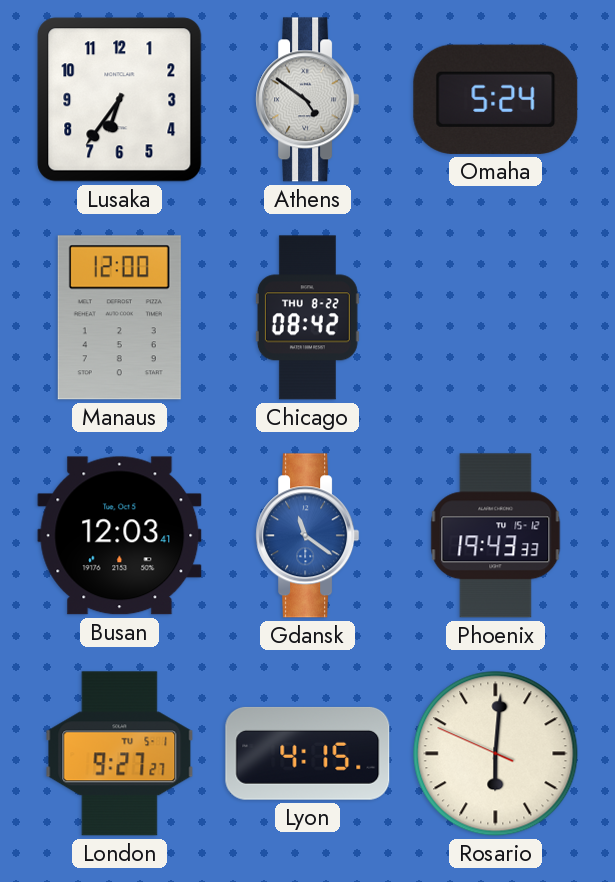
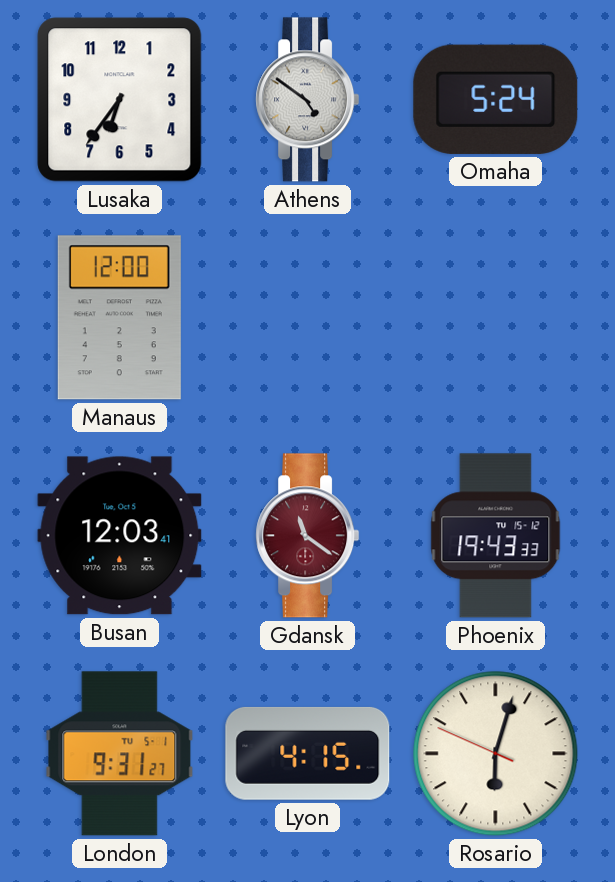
Chicago: 08:42 -> none
Gdansk dial: blue -> burgundy
London: 9:27 -> 9:31
Rosario: 6:00 -> 6:02
